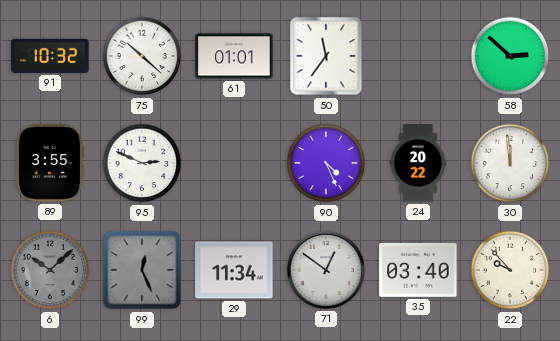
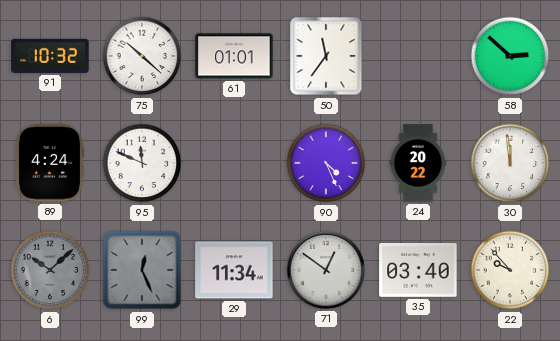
89: 3:55 -> 4:24
95: 2:49 -> 11:49
